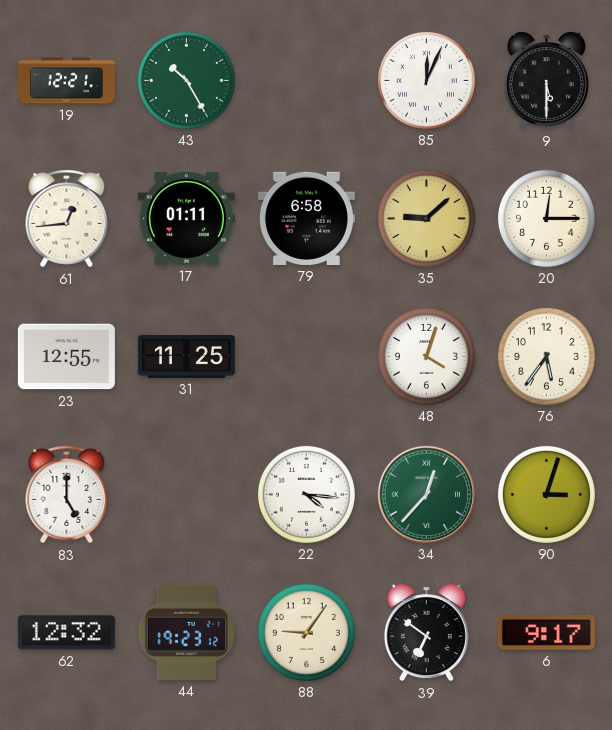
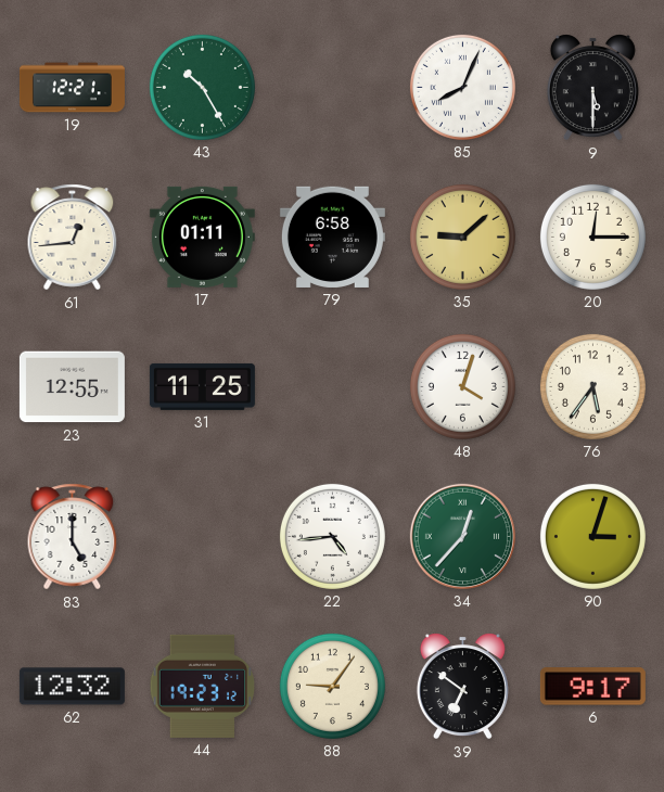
85: 12:04 -> 8:04
22: 4:16 -> 4:44
